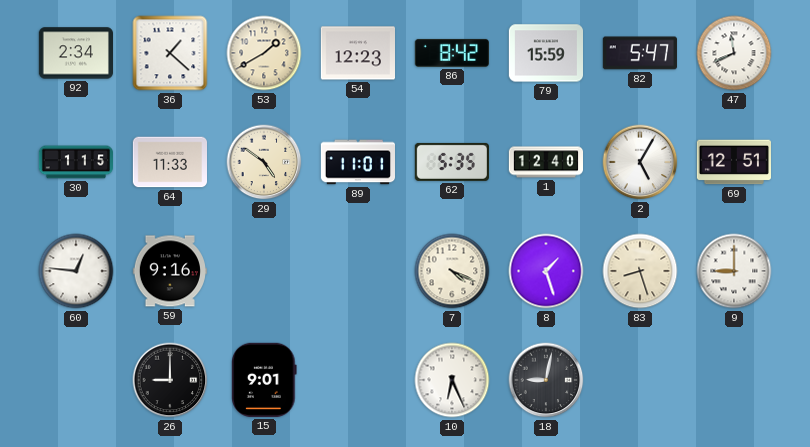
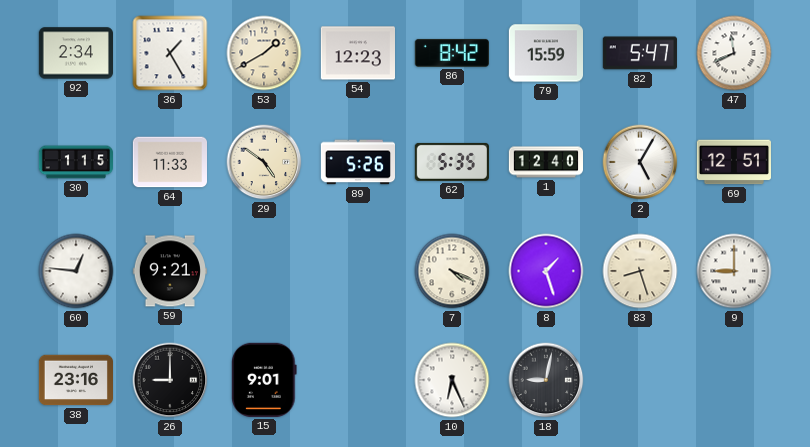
36: 1:22 -> 1:25
89: 11:01 -> 5:26
59: 9:16 -> 9:21
38: none -> 23:16
